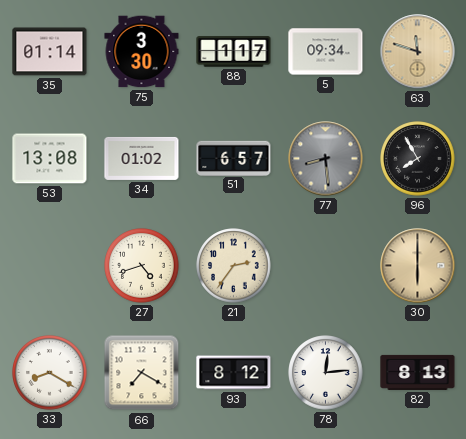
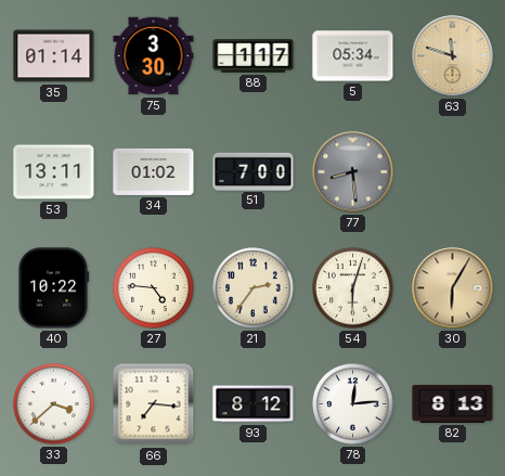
5: 09:34 -> 05:34
53: 13:08 -> 13:11
51: 6:57 -> 7:00
96: 7:55 -> none
40: none -> 10:22
27: 4:42 -> 4:46
54: none -> 6:03
30: 6:00 -> 6:05
33: 8:20 -> 3:38
66: 7:20 -> 7:16
